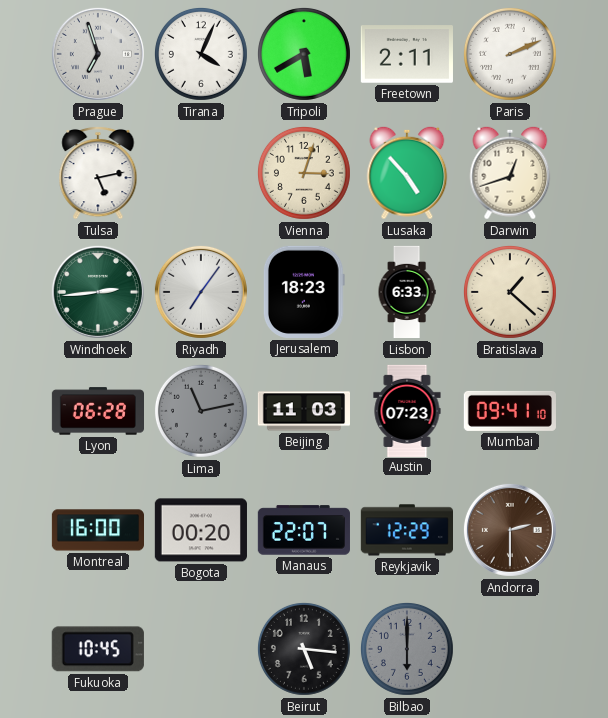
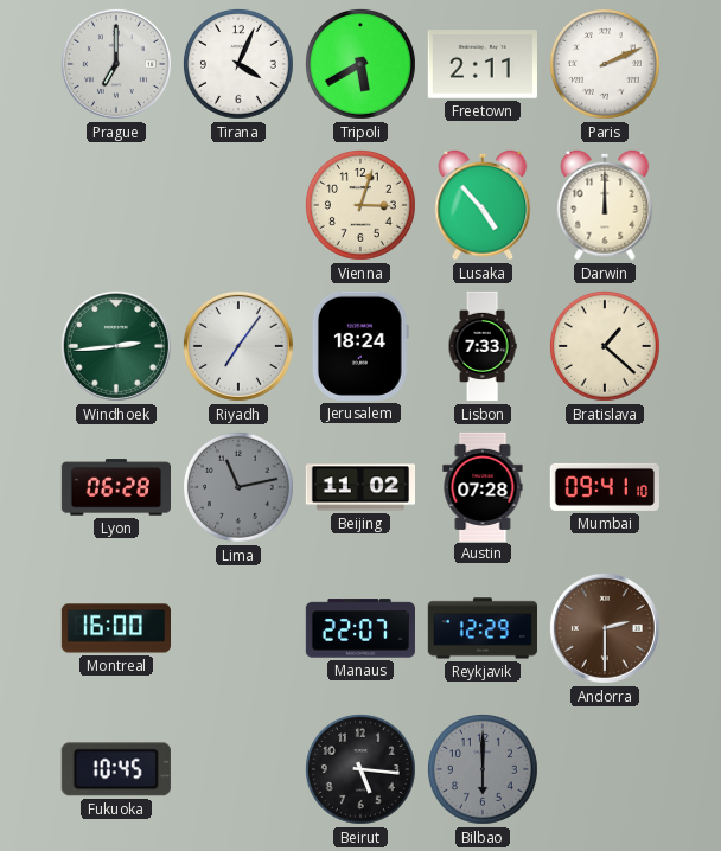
Prague: 6:57 -> 7:00
Tulsa: 5:13 -> none
Darwin: 12:42 -> 12:00
Jerusalem: 18:23 -> 18:24
Lisbon: 6:33 -> 7:33
Beijing: 11:03 -> 11:02
Austin: 07:23 -> 07:28
Bogota: 00:20 -> none
